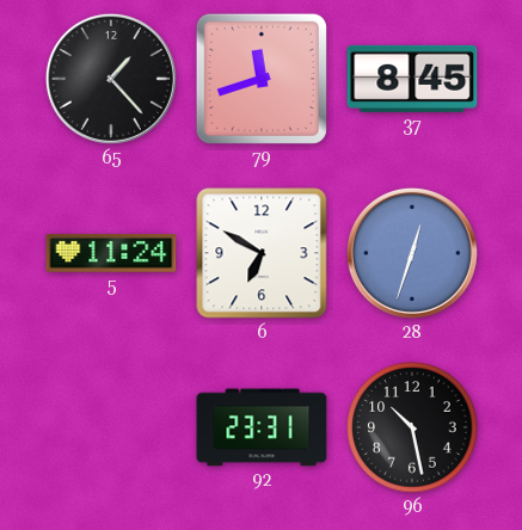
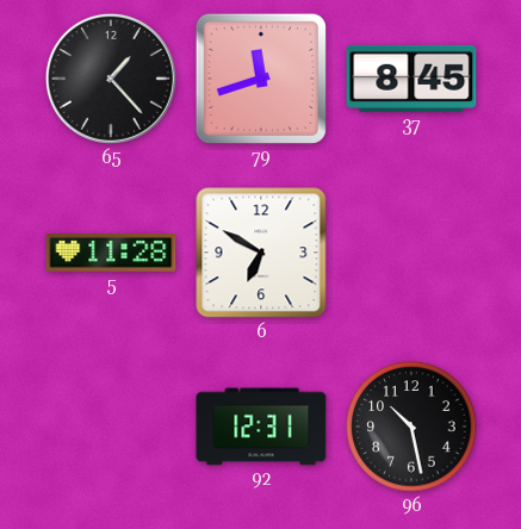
5: 11:24 -> 11:28
28: 12:33 -> none
92: 23:31 -> 12:31
